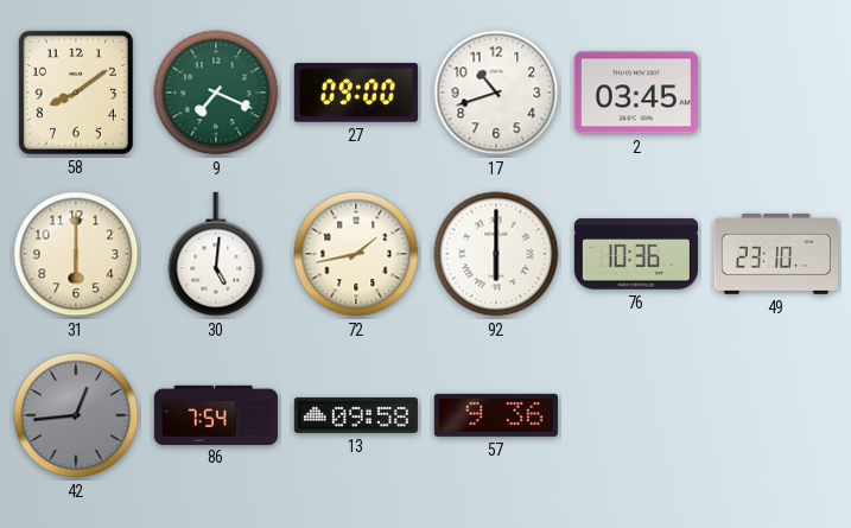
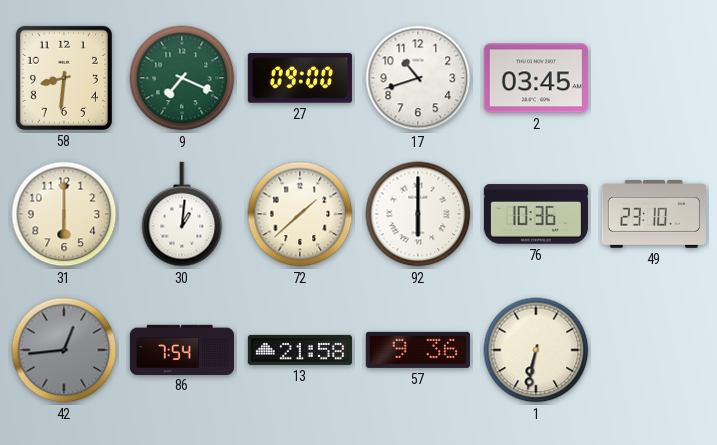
58: 8:09 -> 8:31
30: 5:01 -> 1:01
72: 1:43 -> 1:38
13: 09:58 -> 21:58
1: none -> 6:32
